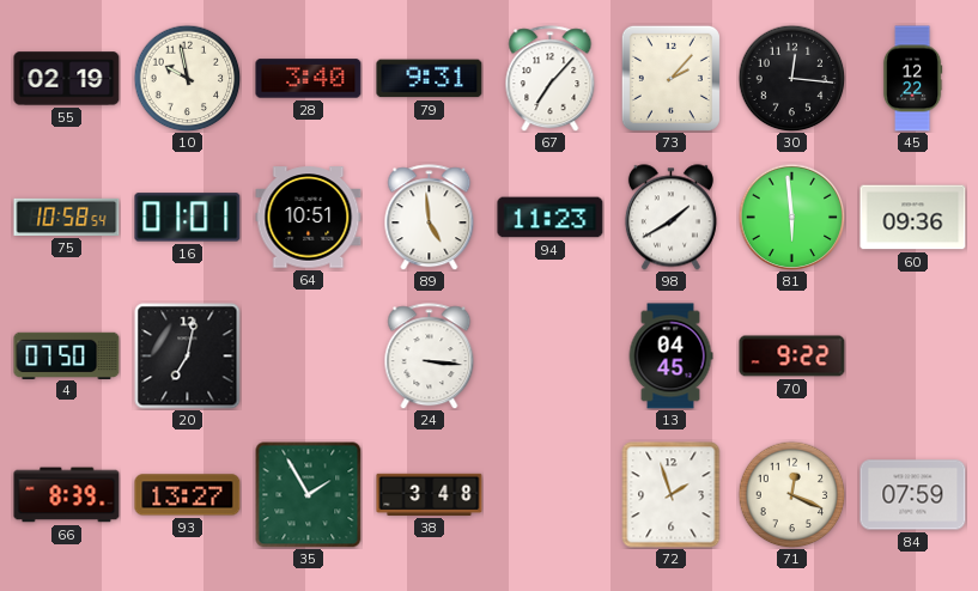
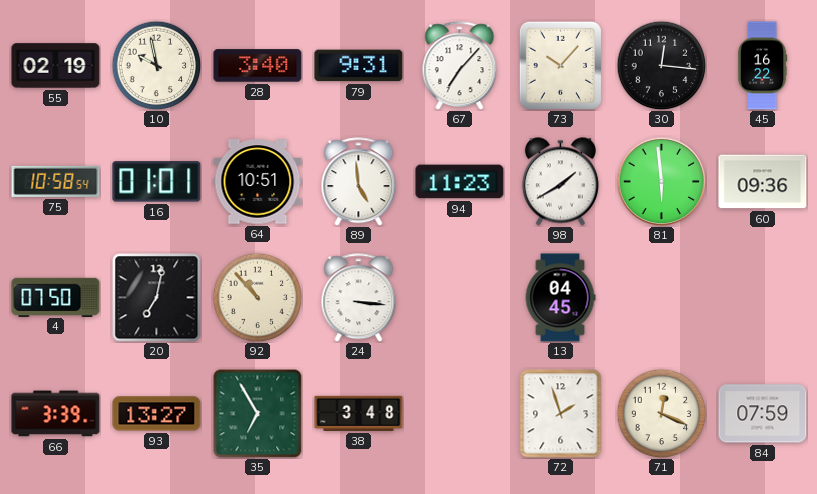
73: 2:07 -> 10:07
45: 12:22 -> 16:22
92: none -> 10:53
70: 9:22 -> none
66: 8:39 -> 3:39
35: 1:55 -> 6:55
